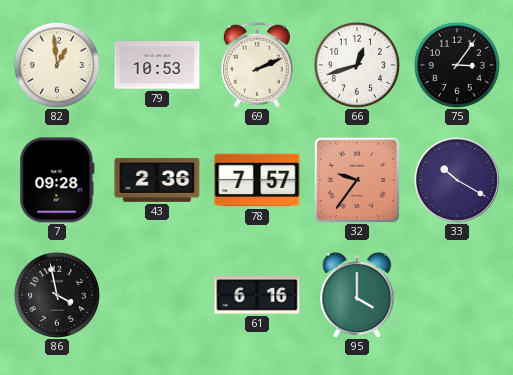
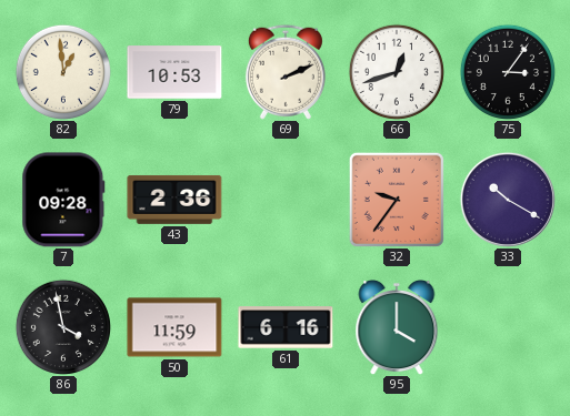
78: 7:57 -> none
50: none -> 11:59
